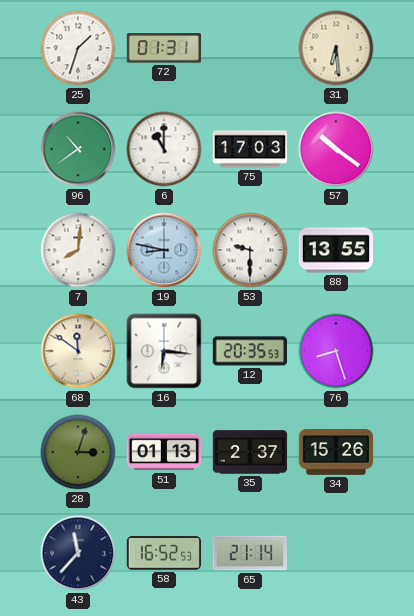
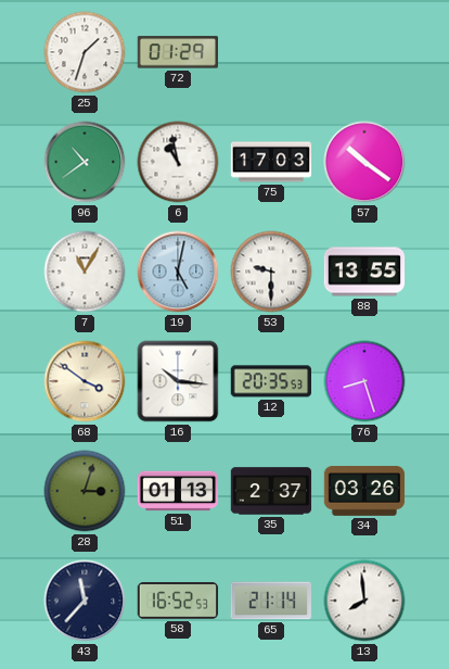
72: 01:31 -> 01:29
31: 6:29 -> none
6: 11:00 -> 10:58
7: 8:01 -> 11:05
19: 8:47 -> 5:02
68: 11:51 -> 3:51
16: 6:16 -> 10:16
34: 15:26 -> 03:26
13: none -> 7:59
